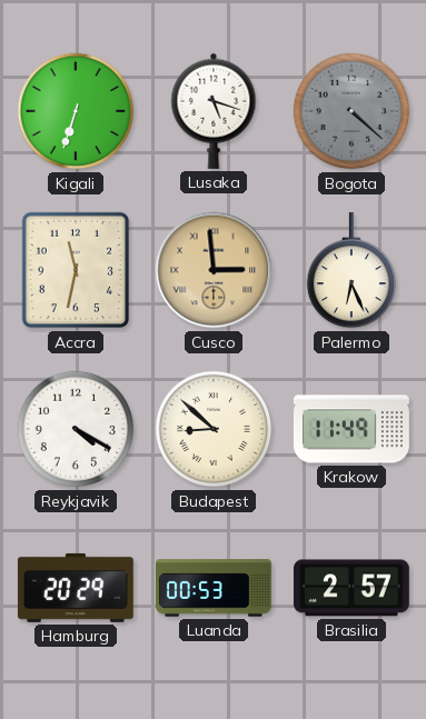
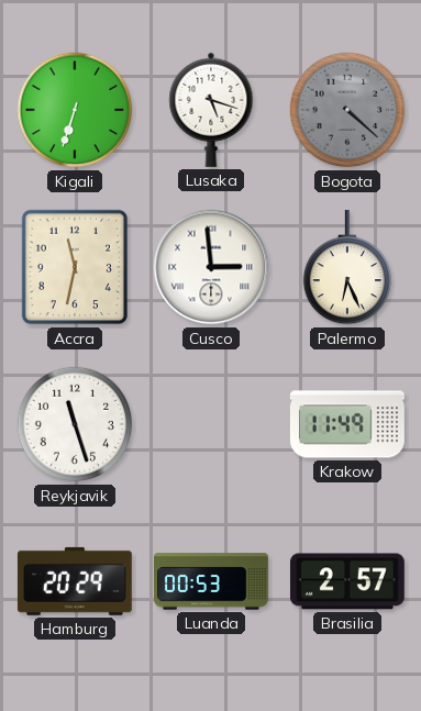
Cusco dial: champagne -> white
Reykjavik: 4:20 -> 11:27
Budapest: 8:52 -> none
